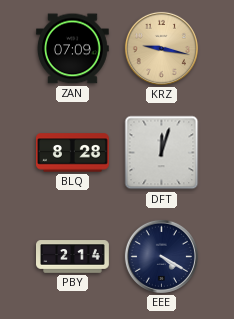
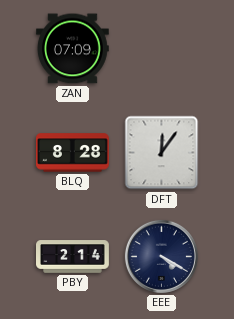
KRZ: 9:17 -> none
DFT: 12:03 -> 12:06
